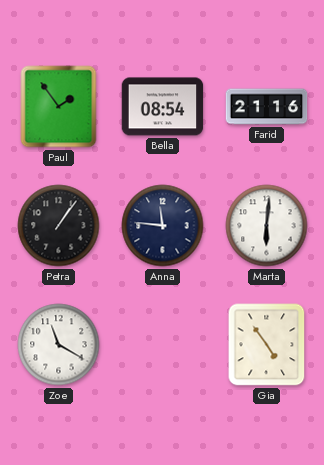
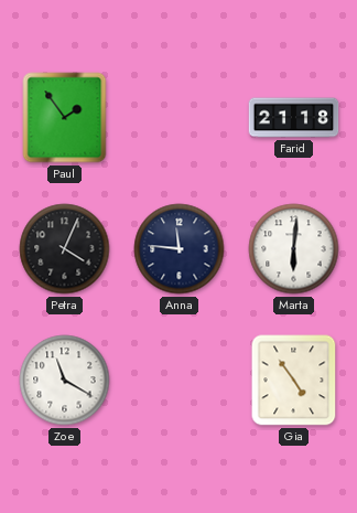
Bella: 08:54 -> none
Farid: 21:16 -> 21:18
Petra: 1:06 -> 4:04
